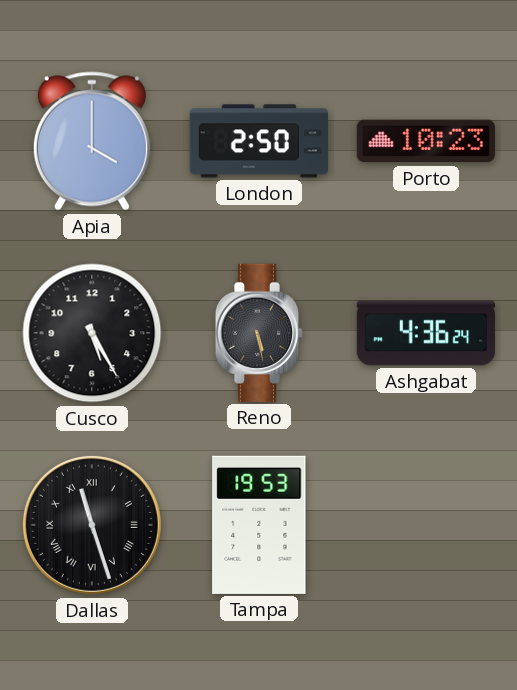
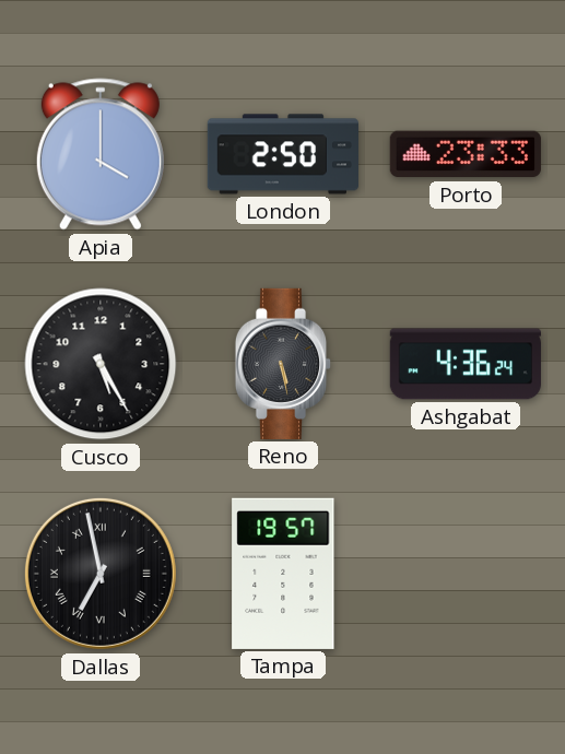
Porto: 10:23 -> 23:33
Dallas: 11:27 -> 6:58
Tampa: 19:53 -> 19:57
